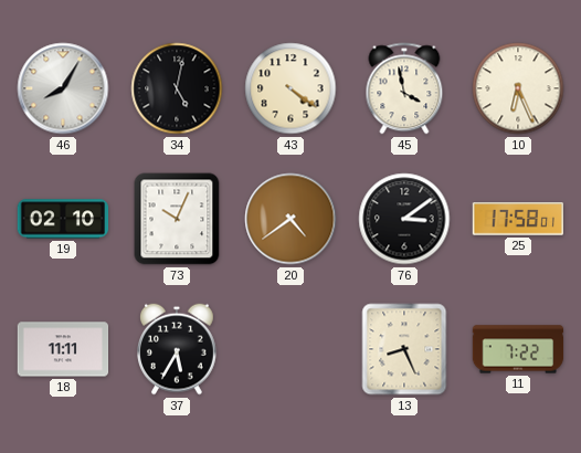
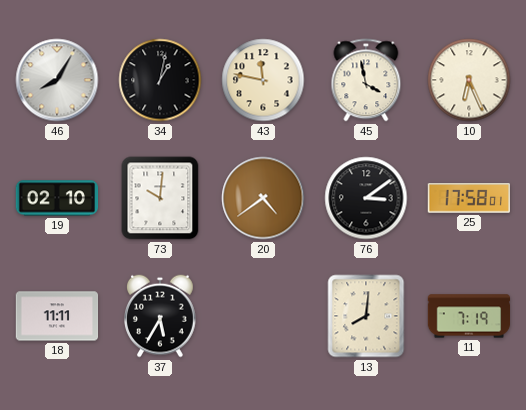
34: 5:02 -> 1:02
43: 4:21 -> 11:47
73: 10:04 -> 10:01
13: 8:26 -> 8:01
11: 7:22 -> 7:19
